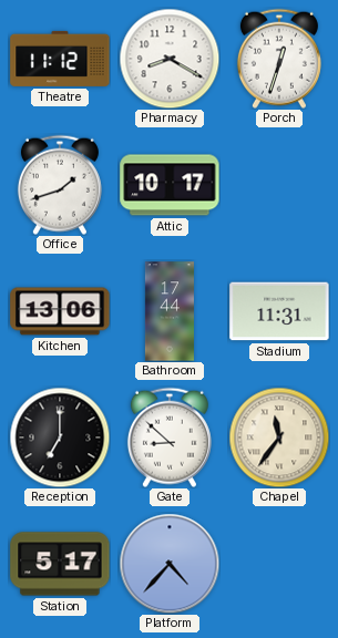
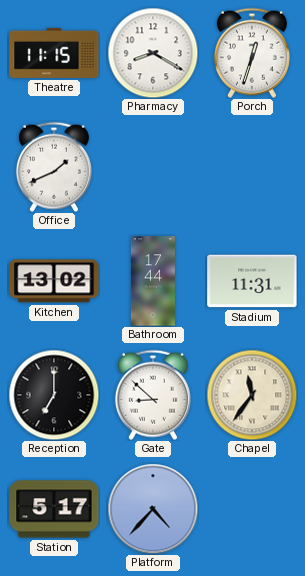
Theatre: 11:12 -> 11:15
Office: 1:42 -> 1:41
Attic: 10:17 -> none
Kitchen: 13:06 -> 13:02
